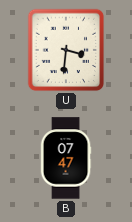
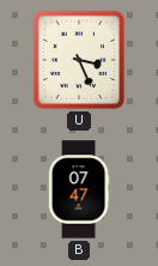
U: 3:31 -> 3:26
